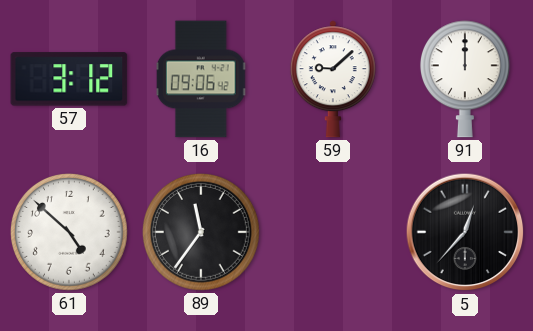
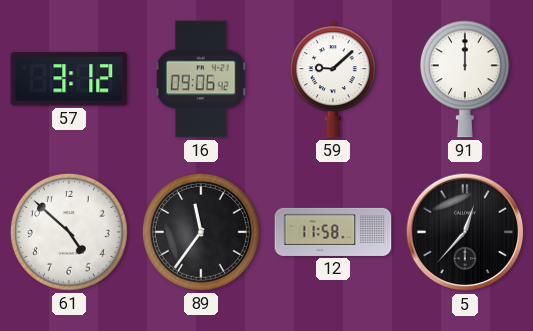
12: none -> 11:58
